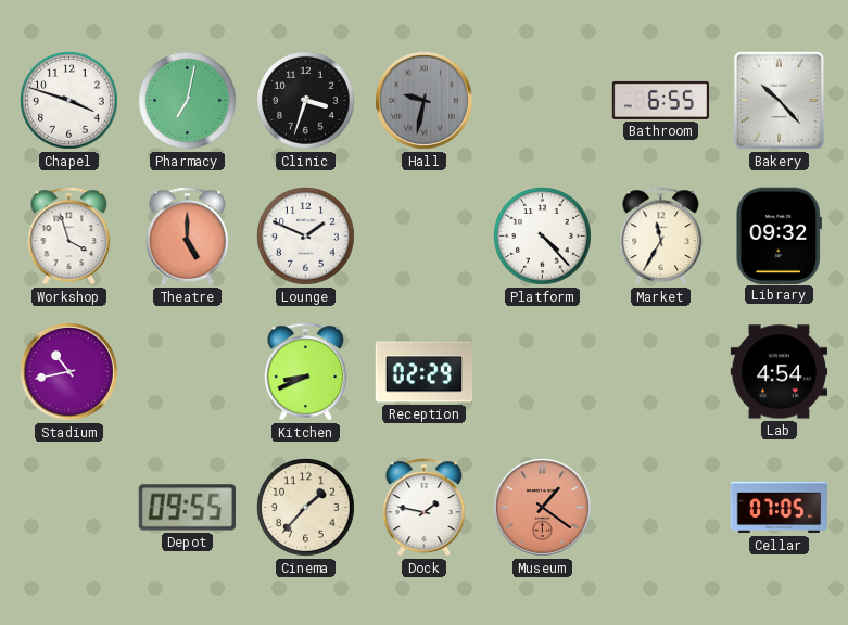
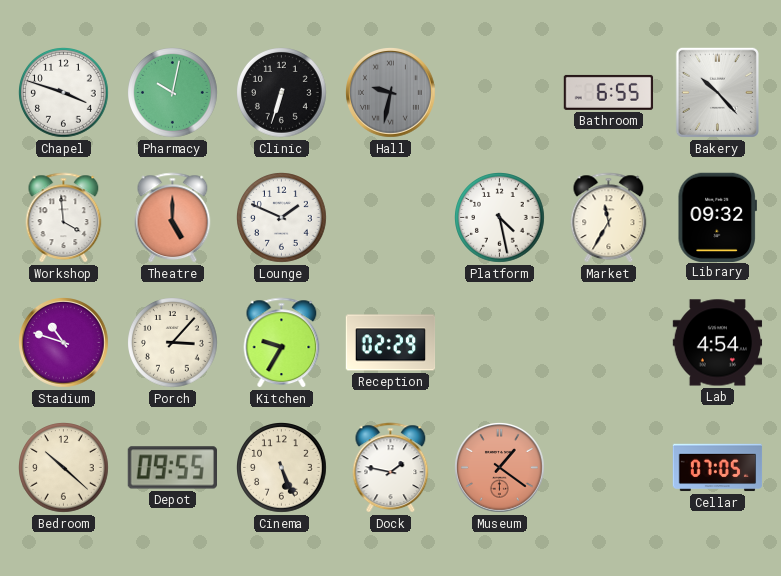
Pharmacy: 7:02 -> 10:02
Clinic: 3:33 -> 6:33
Workshop: 3:57 -> 3:59
Platform: 4:23 -> 4:28
Stadium: 10:43 -> 10:48
Porch: none -> 3:07
Kitchen: 8:41 -> 9:35
Bedroom: none -> 10:22
Cinema: 1:37 -> 5:26
